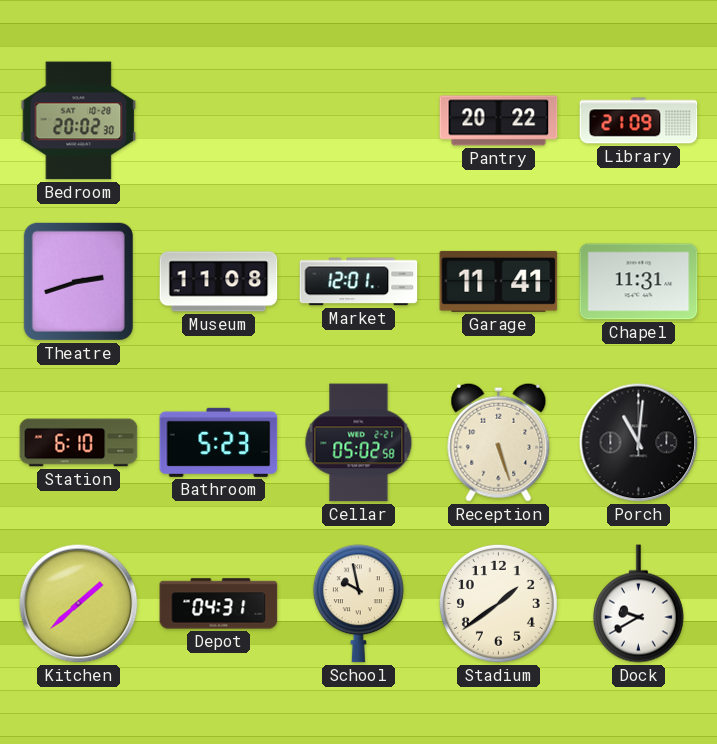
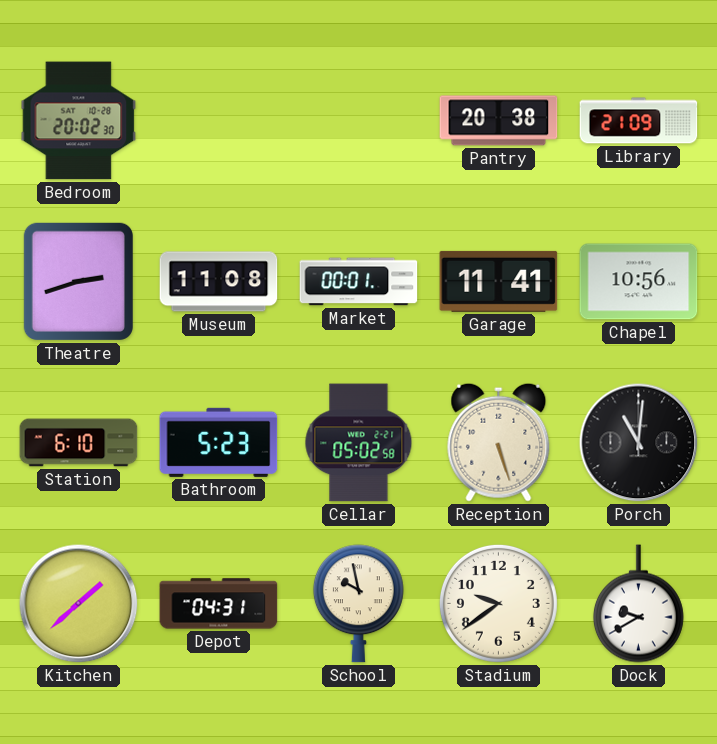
Pantry: 20:22 -> 20:38
Market: 12:01 -> 00:01
Chapel: 11:31 -> 10:56
Stadium: 1:39 -> 9:39
